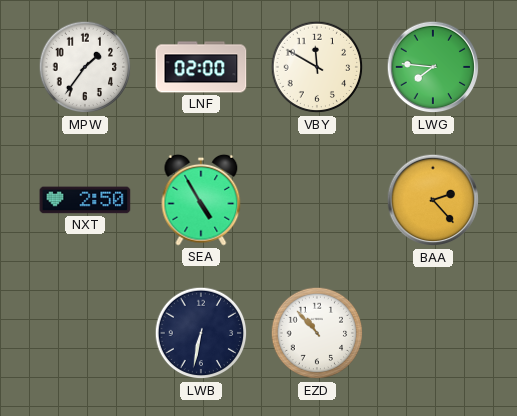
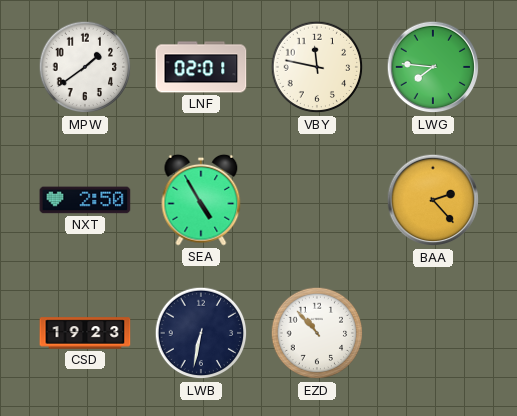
MPW: 1:36 -> 1:39
LNF: 02:00 -> 02:01
VBY: 11:50 -> 11:47
CSD: none -> 19:23
